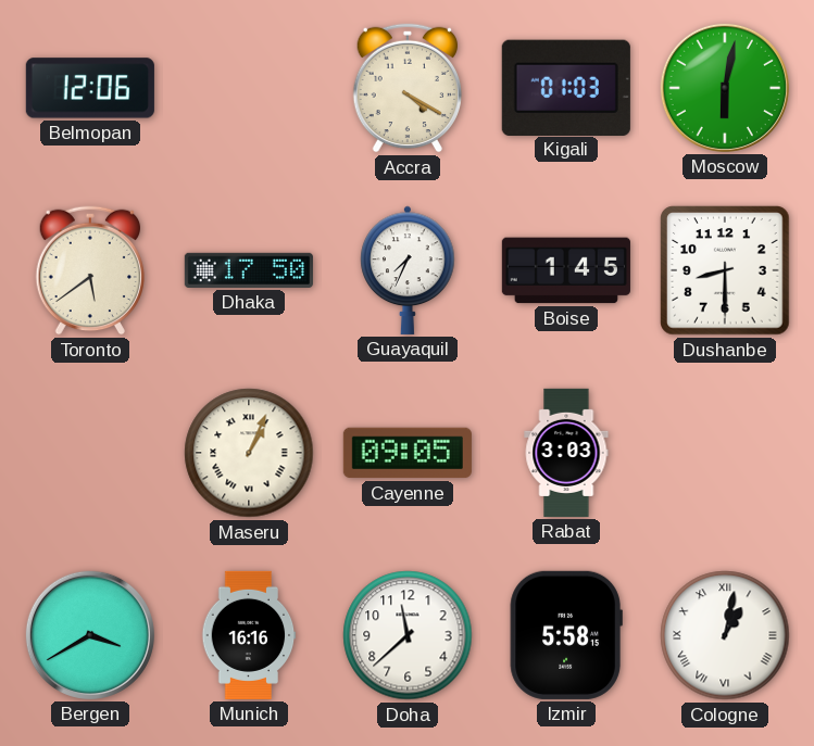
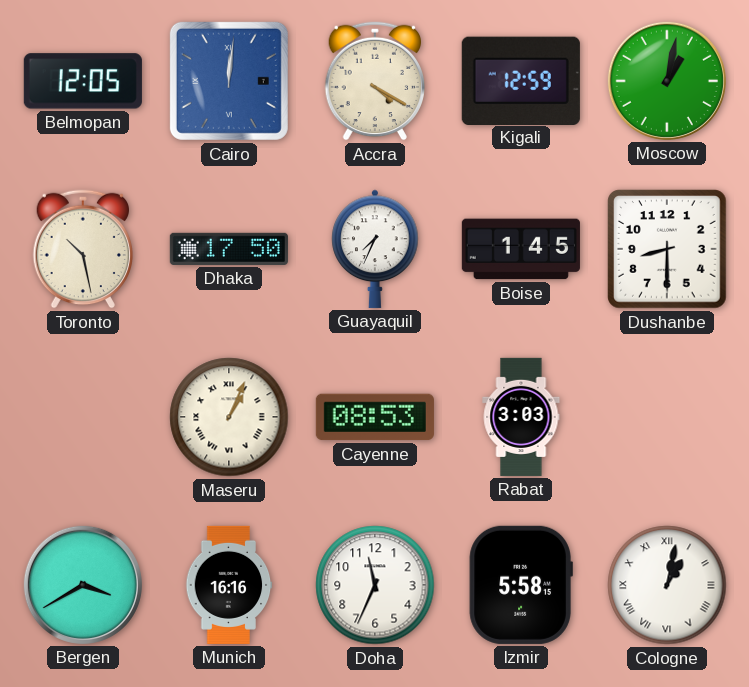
Belmopan: 12:06 -> 12:05
Cairo: none -> 12:01
Kigali: 01:03 -> 12:59
Moscow: 6:02 -> 1:02
Toronto: 5:39 -> 10:28
Cayenne: 09:05 -> 08:53
Doha: 11:38 -> 11:34
